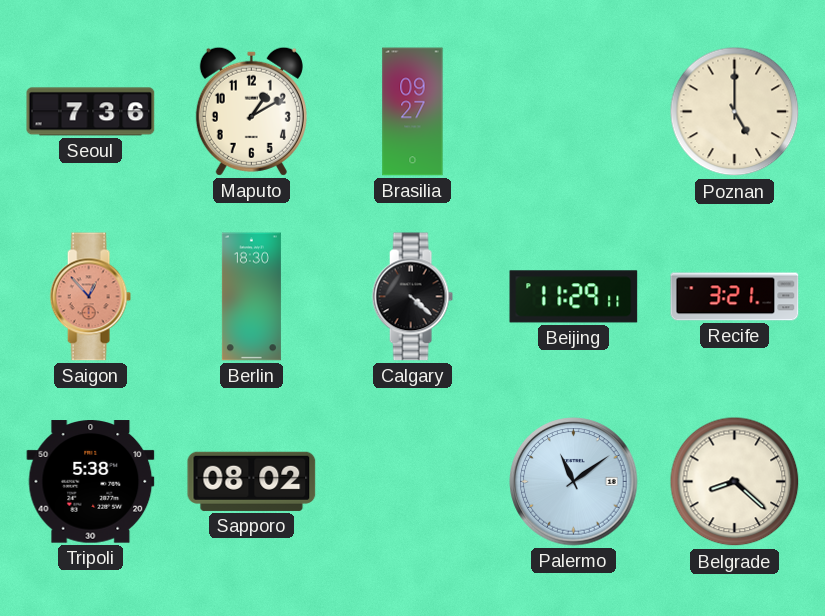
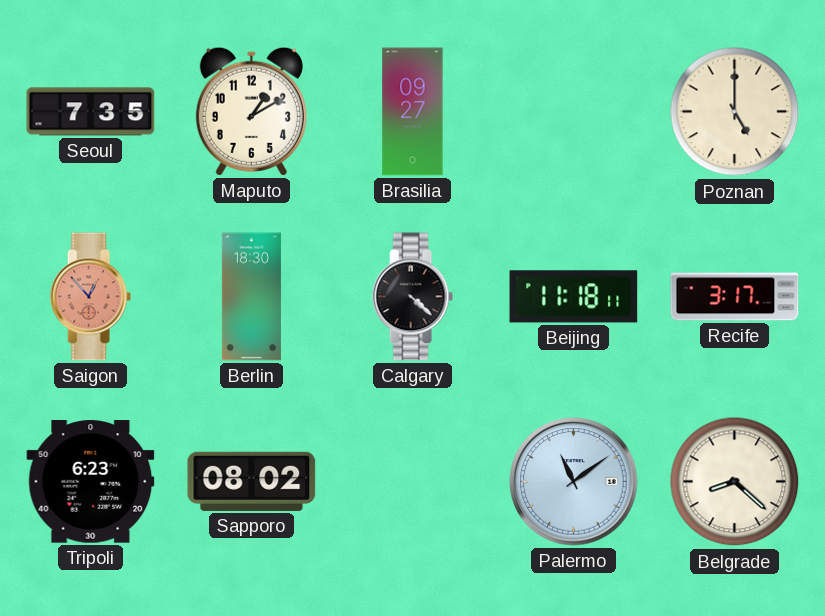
Seoul: 7:36 -> 7:35
Beijing: 11:29 -> 11:18
Recife: 3:21 -> 3:17
Tripoli: 5:38 -> 6:23
